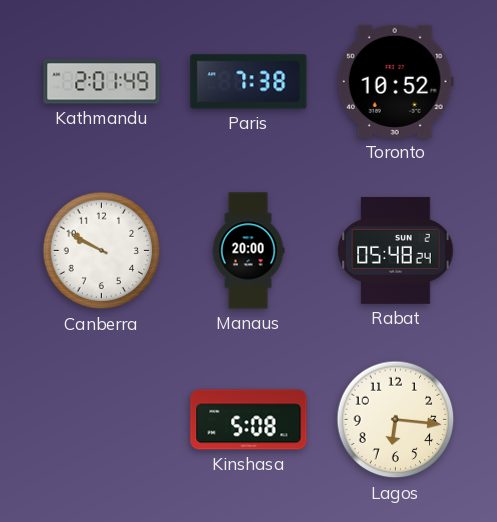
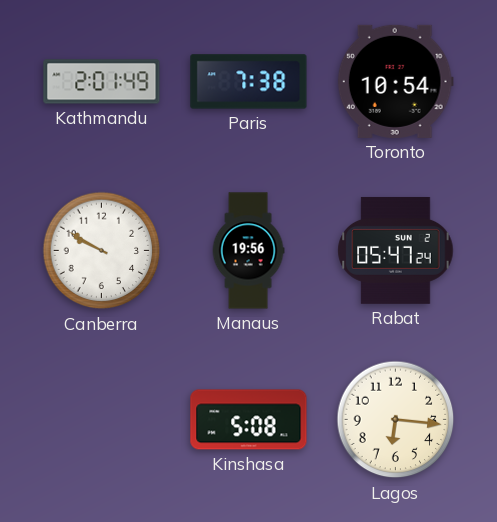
Toronto: 10:52 -> 10:54
Manaus: 20:00 -> 19:56
Rabat: 05:48 -> 05:47
